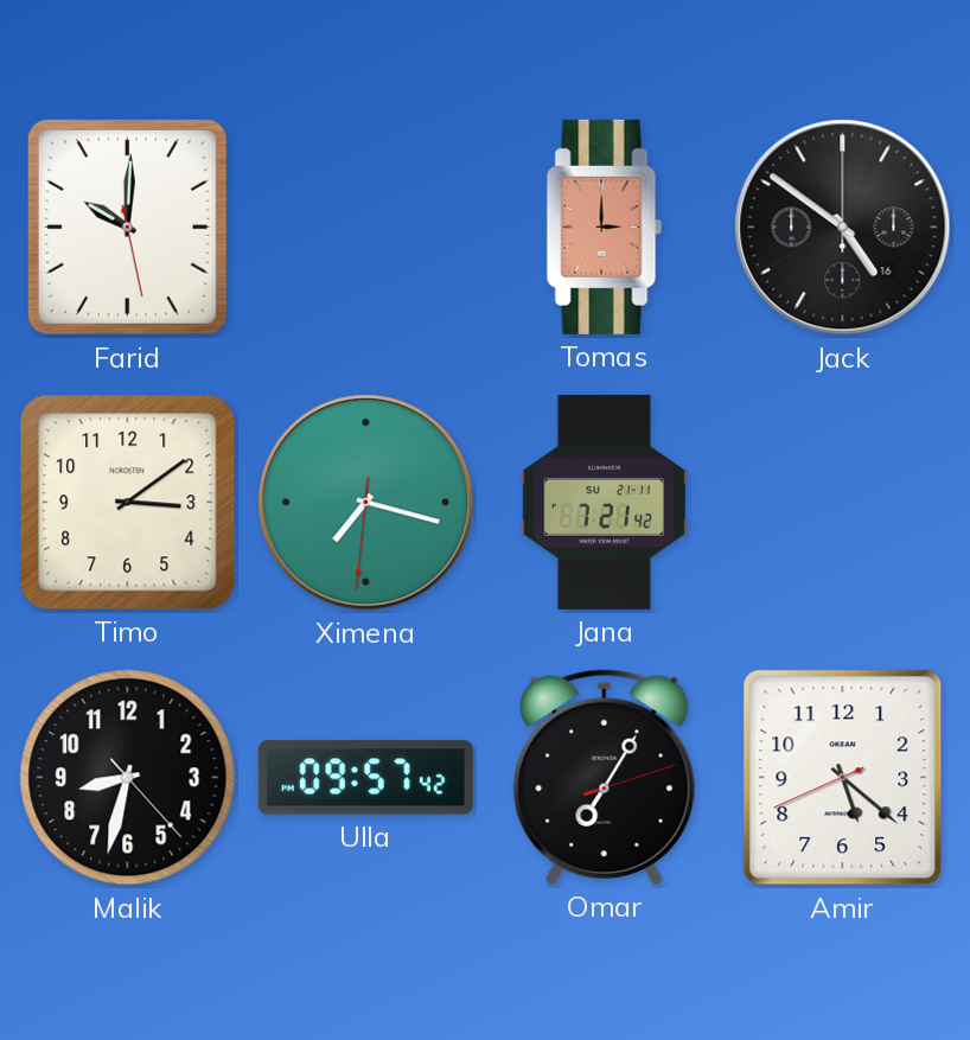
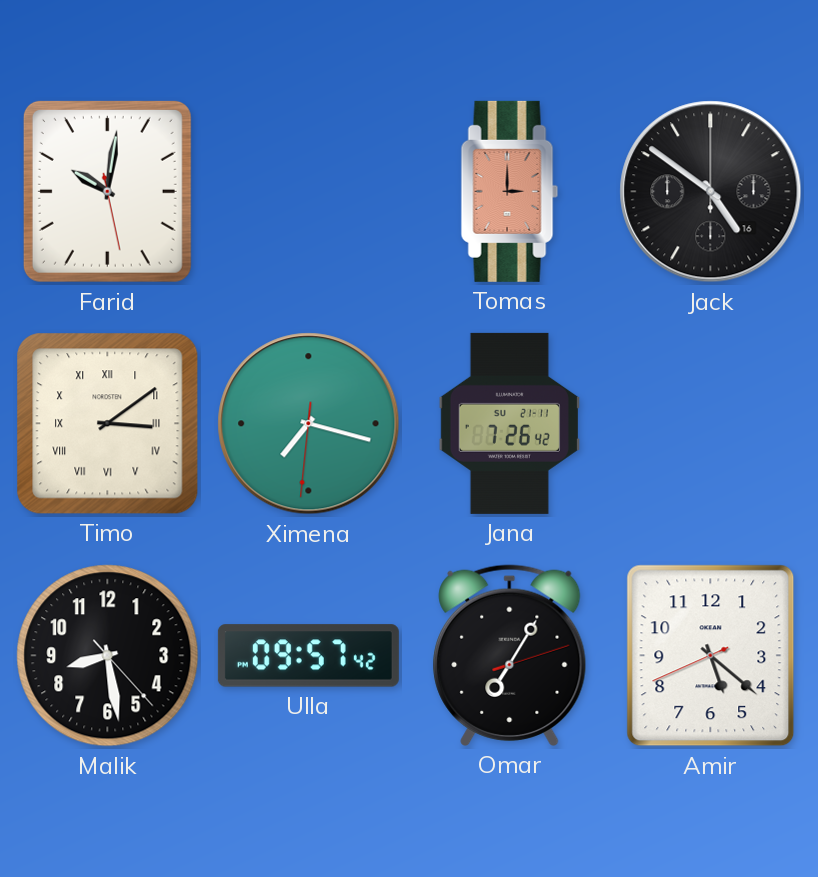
Farid: 10:00 -> 10:01
Timo numerals: Arabic -> Roman
Jana: 7:21 -> 7:26
Malik: 8:32 -> 8:28
